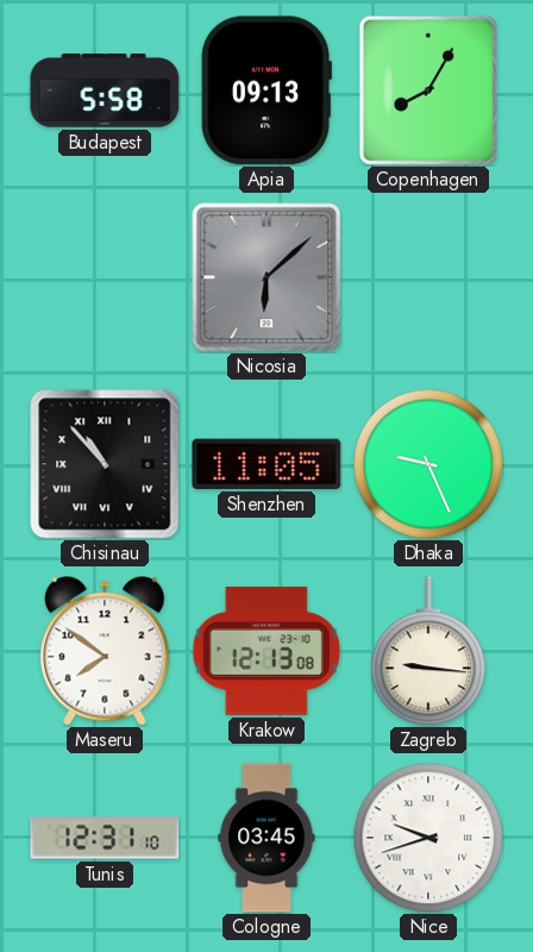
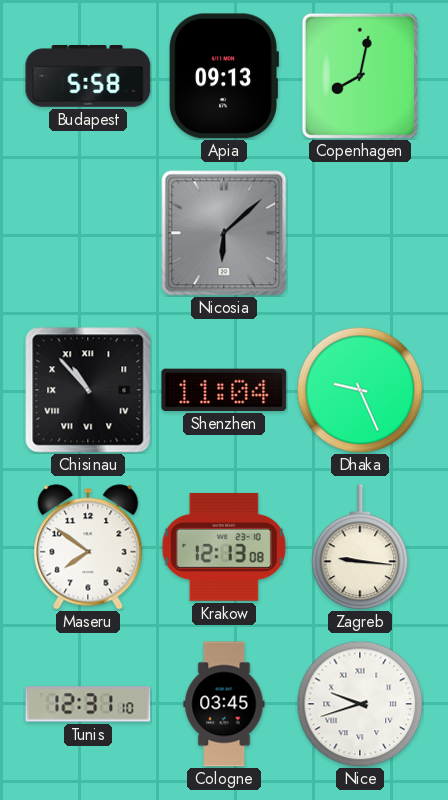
Copenhagen: 8:05 -> 8:02
Shenzhen: 11:05 -> 11:04
